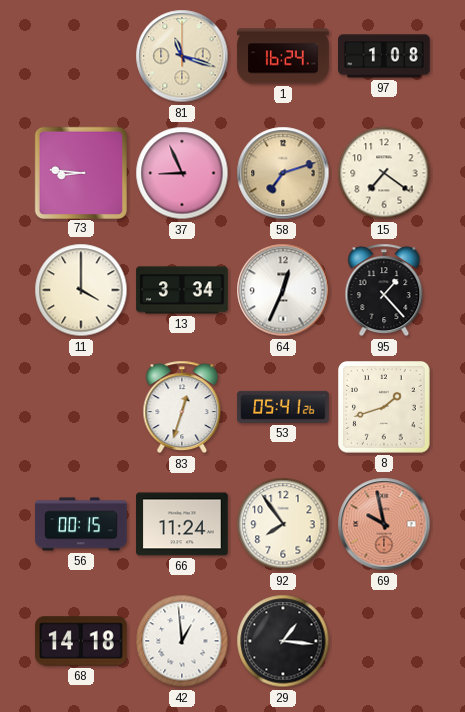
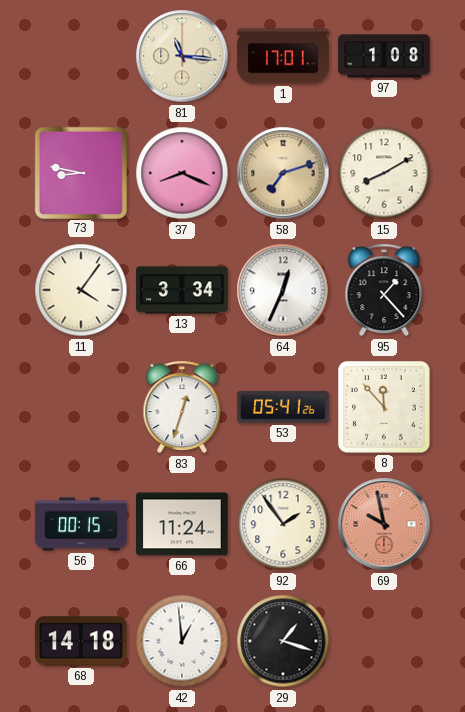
81: 11:18 -> 11:16
1: 16:24 -> 17:01
73: 8:46 -> 8:47
37: 8:56 -> 8:19
15: 7:21 -> 8:10
11: 4:00 -> 4:06
8: 1:42 -> 11:53
92: 7:54 -> 1:54
29: 1:16 -> 1:18
